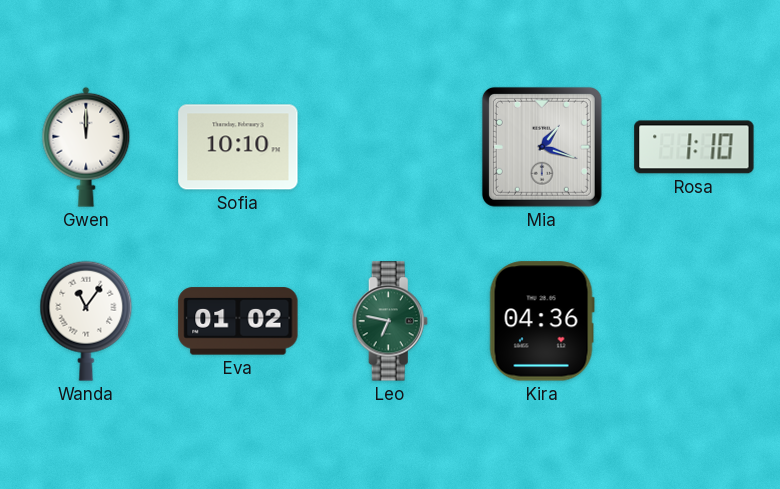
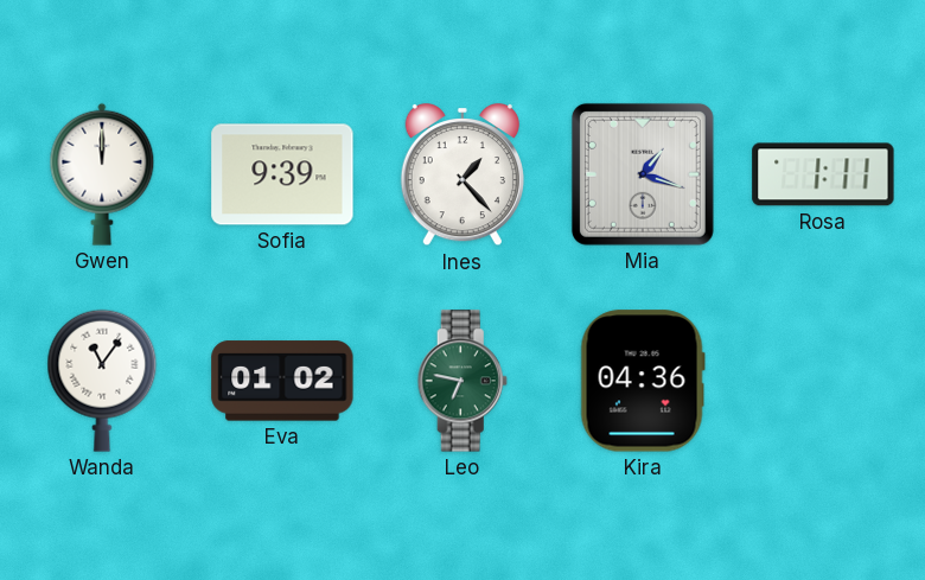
Sofia: 10:10 -> 9:39
Ines: none -> 1:23
Rosa: 1:10 -> 1:11
